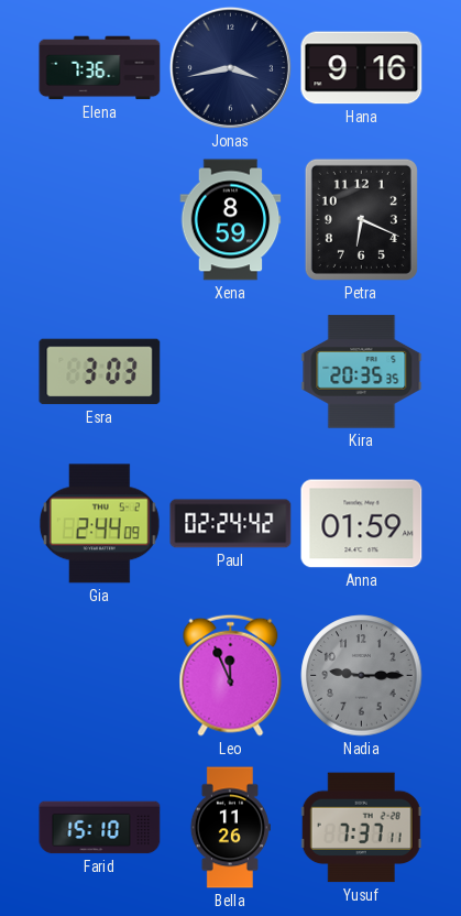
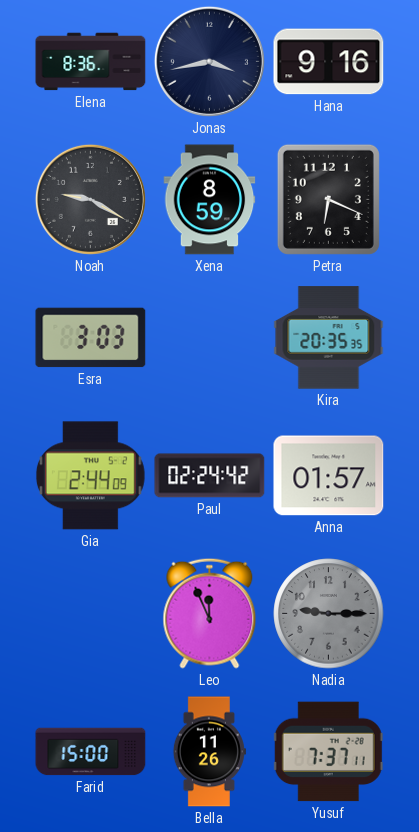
Elena: 7:36 -> 8:36
Noah: none -> 9:20
Anna: 01:59 -> 01:57
Farid: 15:10 -> 15:00
